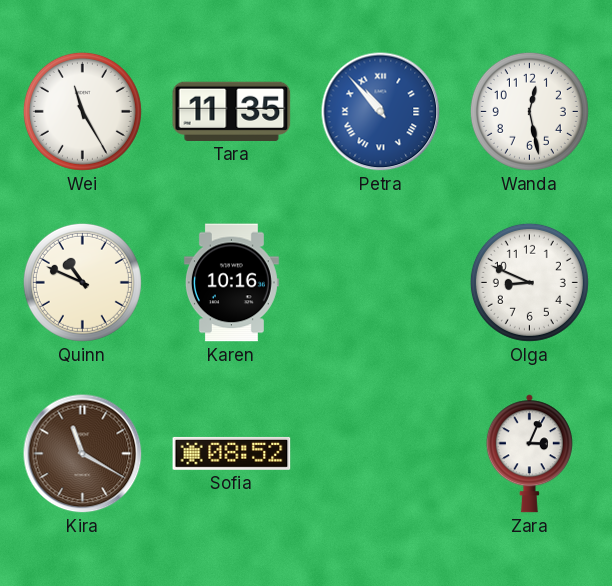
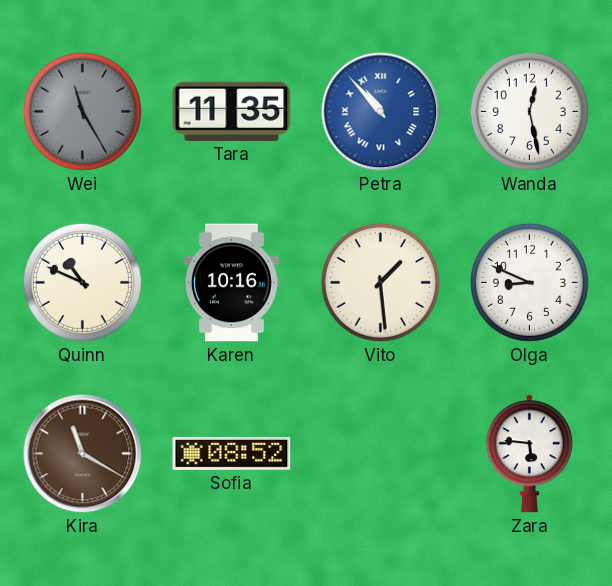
Wei dial: white -> grey
Vito: none -> 1:29
Zara: 3:04 -> 5:46
